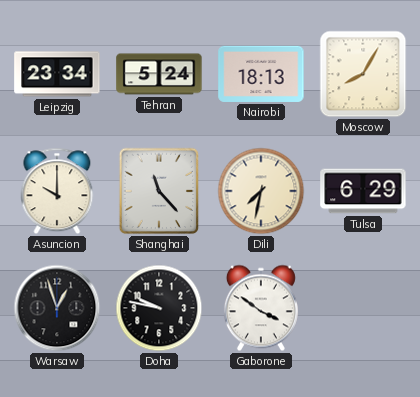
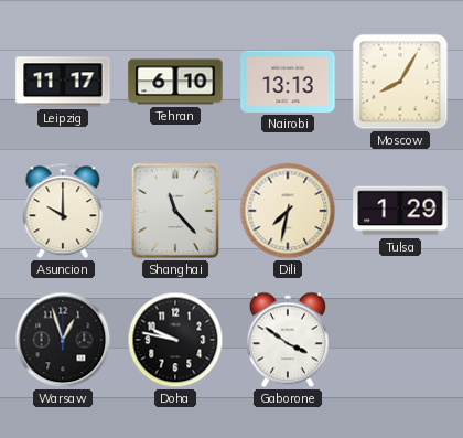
Leipzig: 23:34 -> 11:17
Tehran: 5:24 -> 6:10
Nairobi: 18:13 -> 13:13
Tulsa: 6:29 -> 1:29
